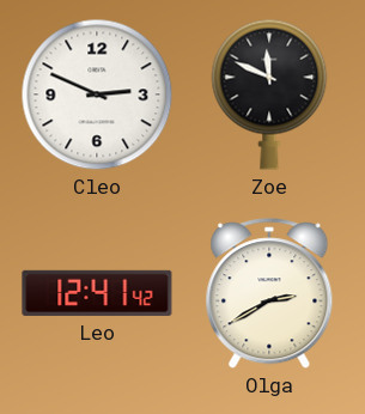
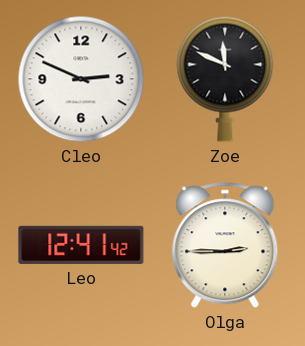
Olga: 2:40 -> 2:45
